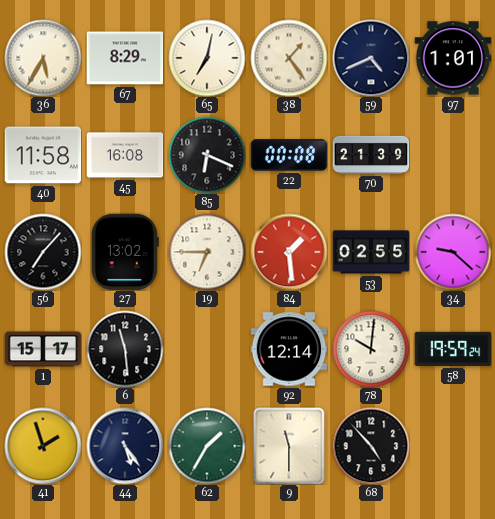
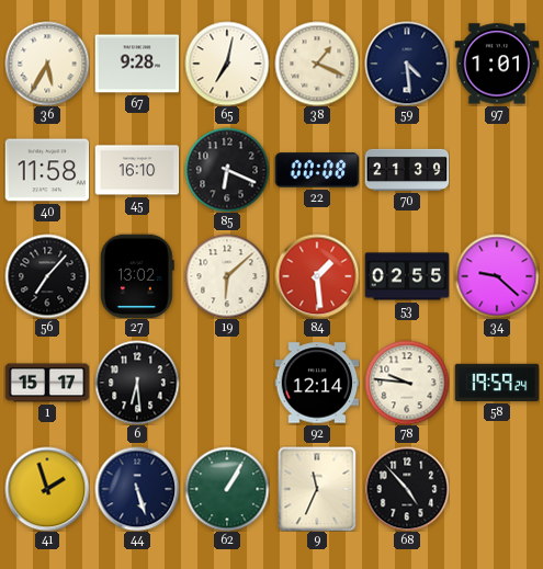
67: 8:29 -> 9:28
38: 1:24 -> 1:19
59: 4:41 -> 4:29
45: 16:08 -> 16:10
19: 6:45 -> 6:08
6: 11:29 -> 6:29
78: 10:01 -> 9:46
44: 5:24 -> 5:27
62: 1:35 -> 1:05
9: 11:30 -> 11:34
